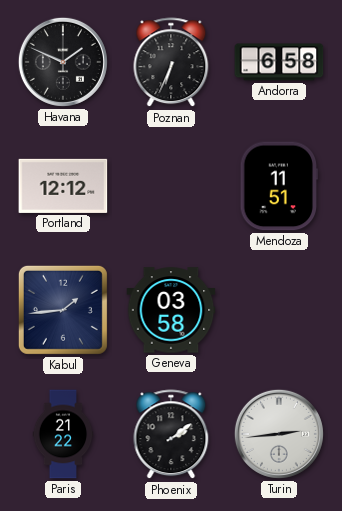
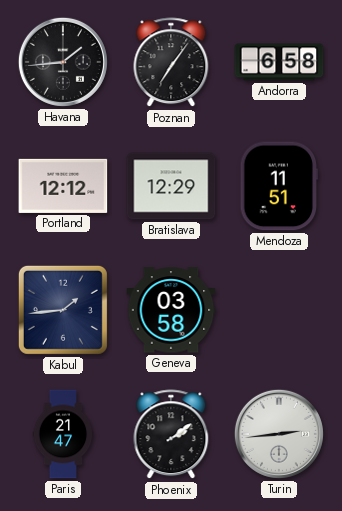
Havana: 1:49 -> 1:44
Poznan: 6:34 -> 7:06
Bratislava: none -> 12:29
Paris: 21:22 -> 21:47
